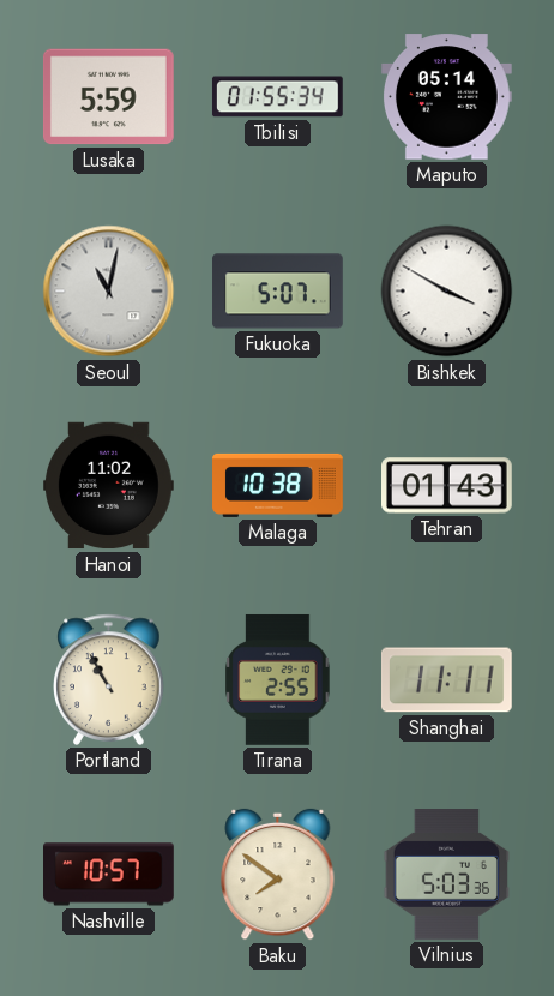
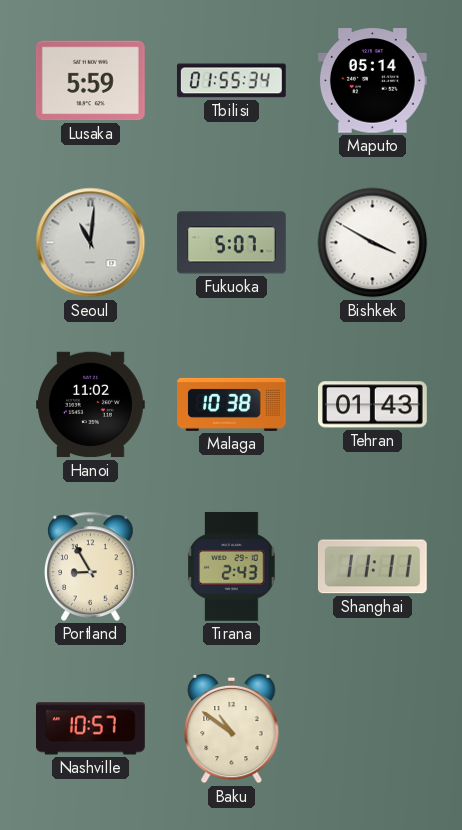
Seoul: 11:02 -> 11:01
Portland: 10:55 -> 8:55
Tirana: 2:55 -> 2:43
Baku: 7:51 -> 10:51
Vilnius: 5:03 -> none
